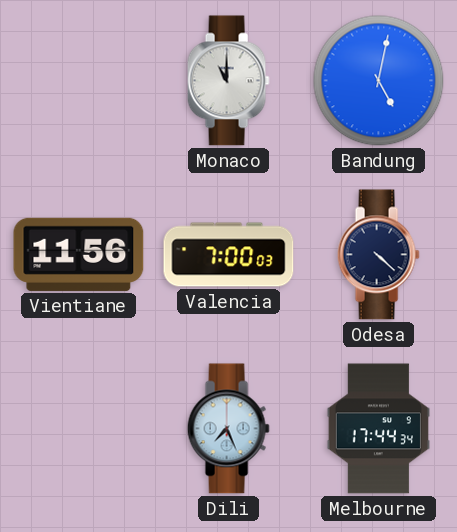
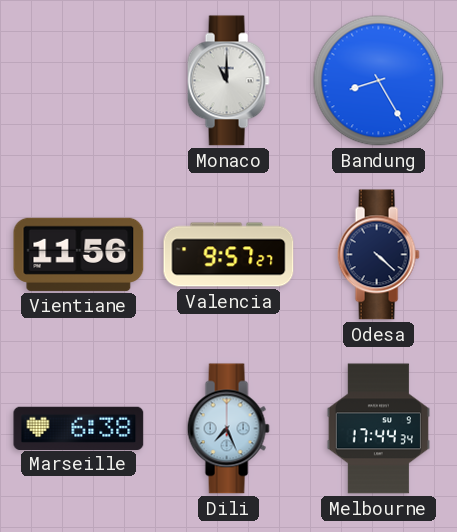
Bandung: 5:02 -> 8:25
Valencia: 7:00 -> 9:57
Marseille: none -> 6:38
